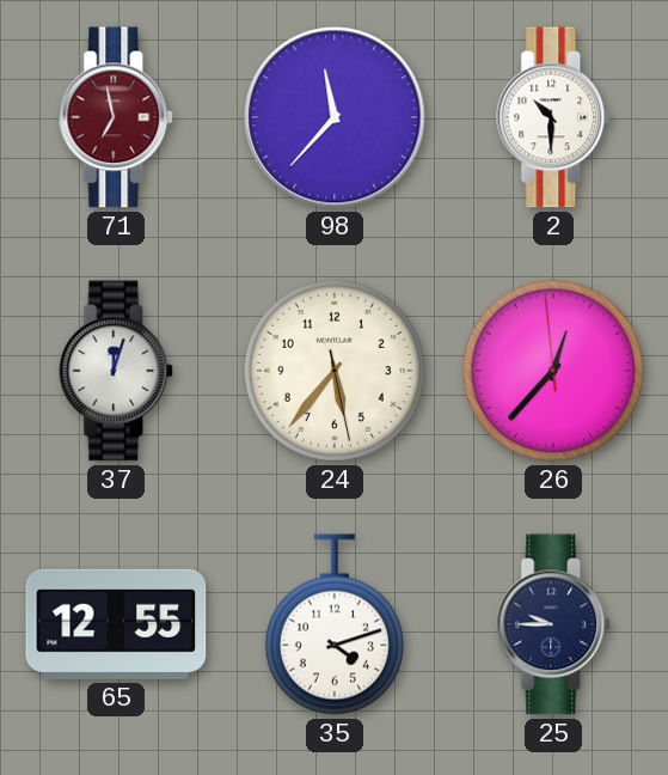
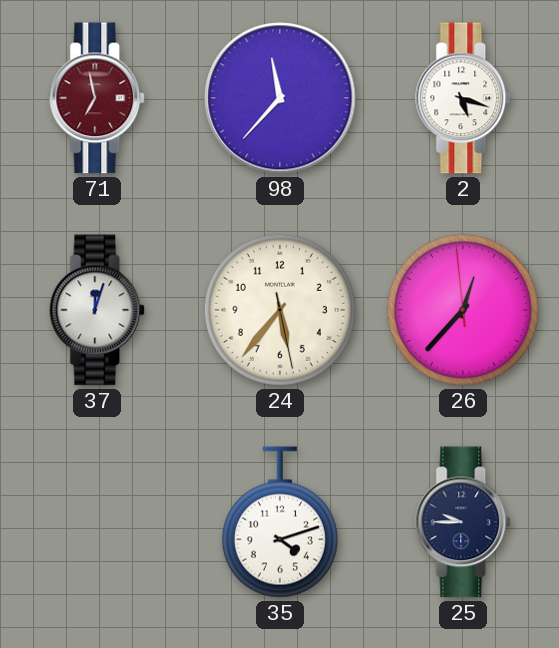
2: 10:30 -> 5:18
65: 12:55 -> none
